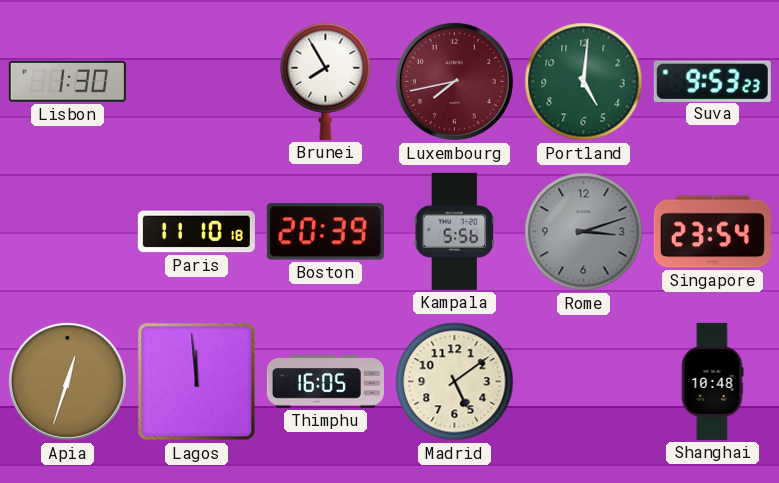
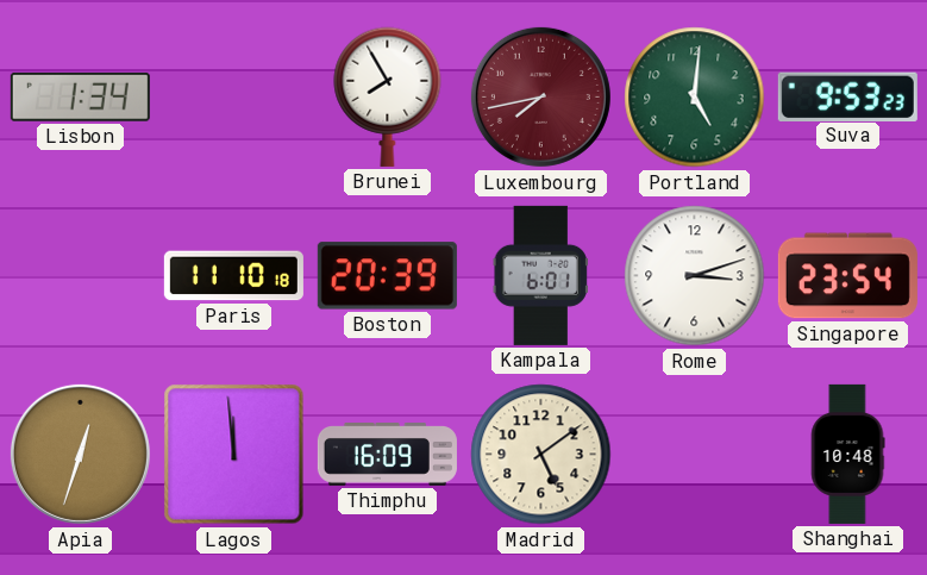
Lisbon: 1:30 -> 1:34
Kampala: 5:56 -> 6:01
Rome dial: grey -> white
Thimphu: 16:05 -> 16:09
